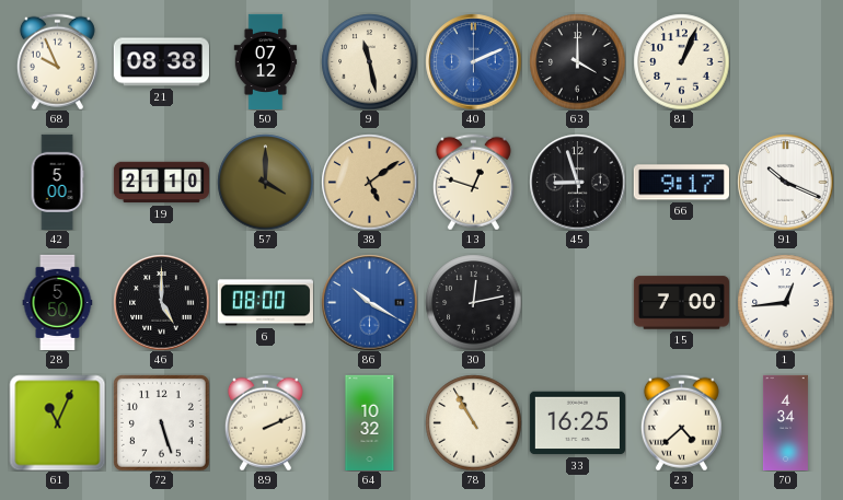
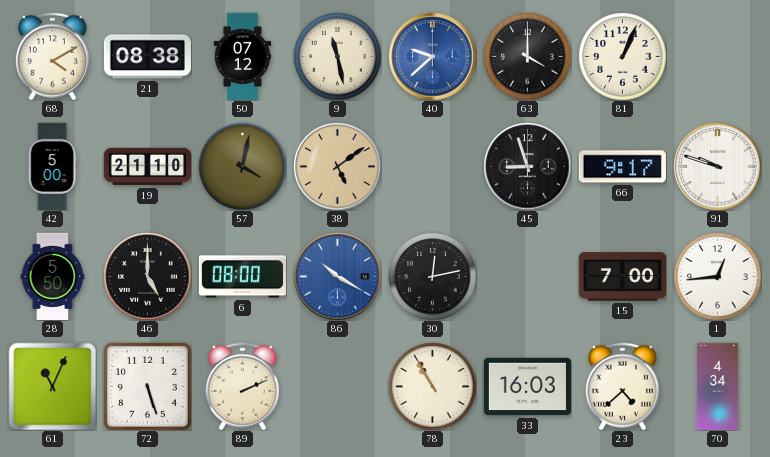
68: 9:56 -> 4:10
40: 2:11 -> 9:38
57: 4:00 -> 4:02
13: 12:48 -> none
91: 10:19 -> 9:48
64: 10:32 -> none
33: 16:25 -> 16:03
